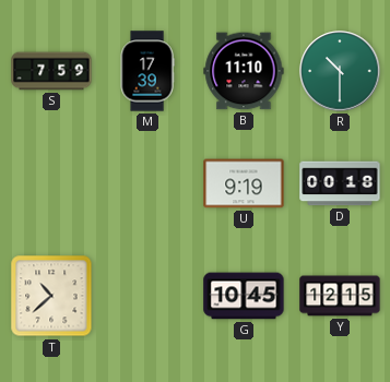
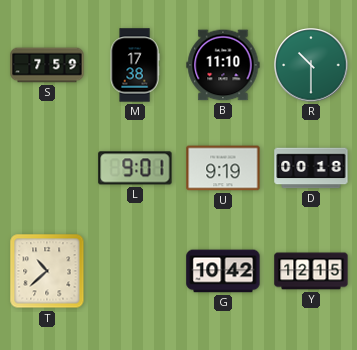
M: 17:39 -> 17:38
L: none -> 9:01
G: 10:45 -> 10:42
